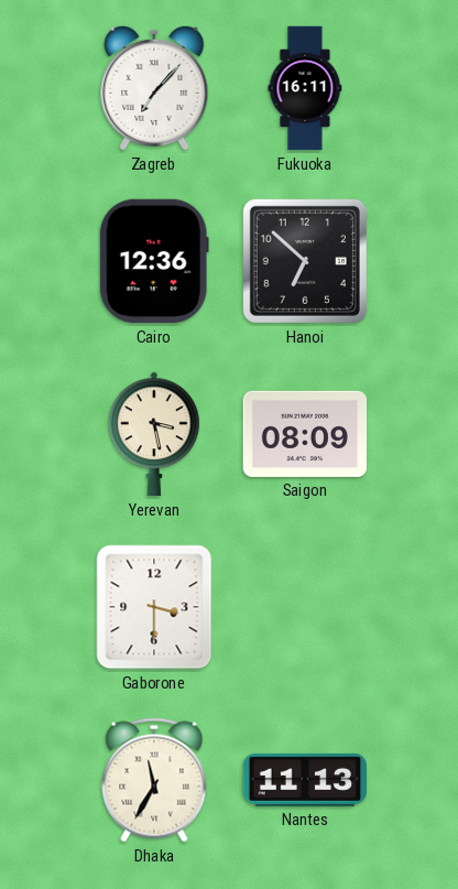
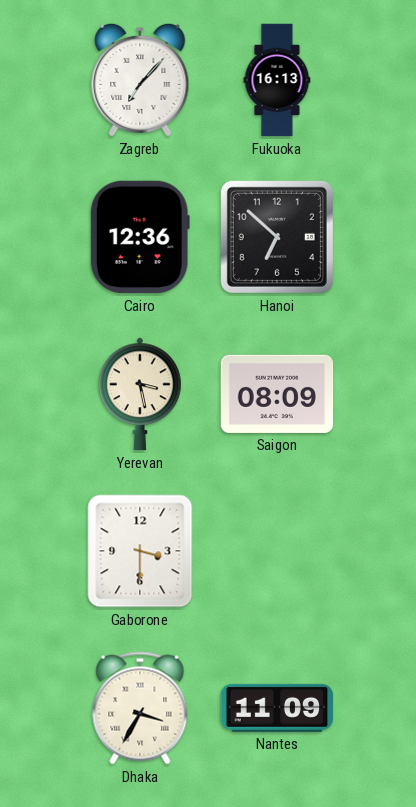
Fukuoka: 16:11 -> 16:13
Dhaka: 11:35 -> 3:35
Nantes: 11:13 -> 11:09
